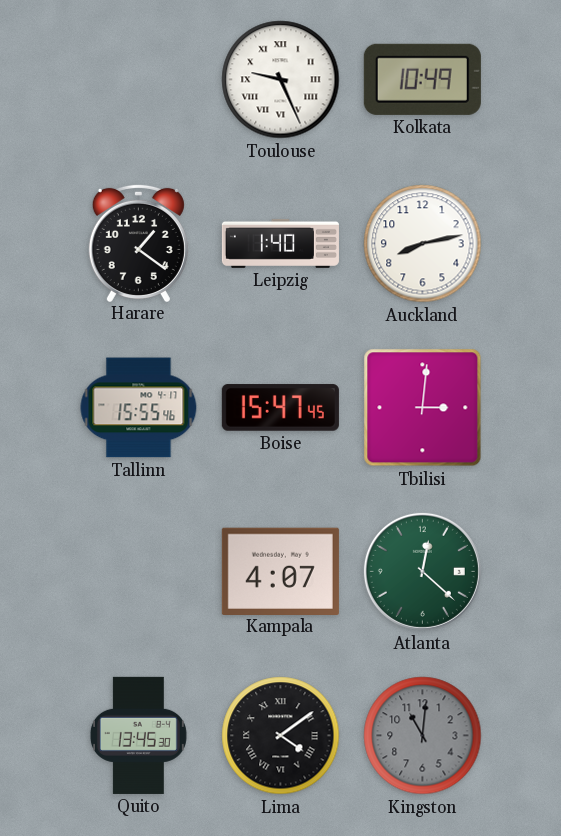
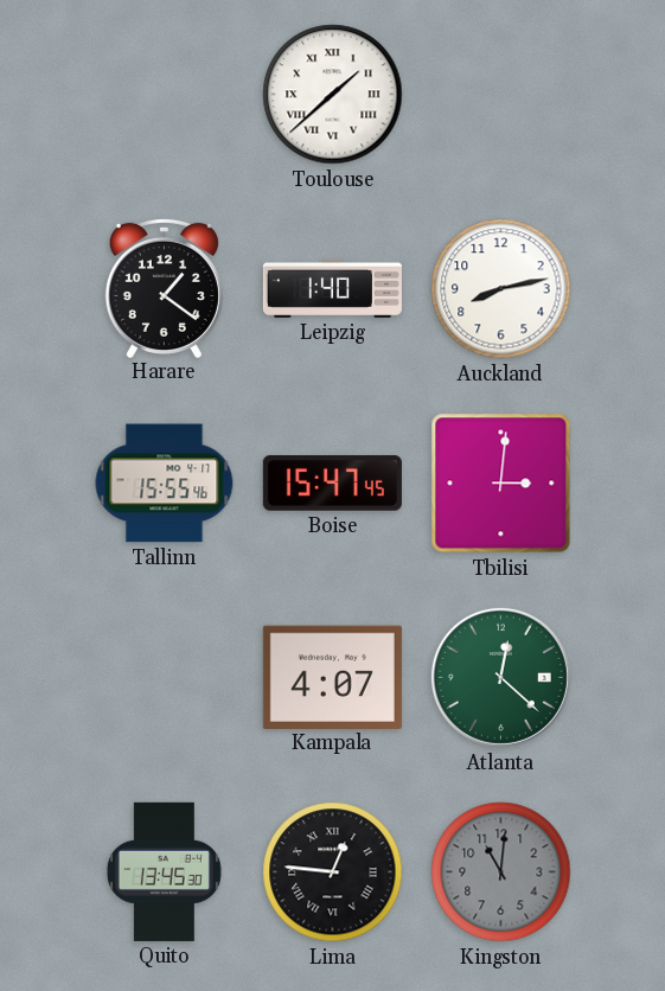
Toulouse: 9:26 -> 1:38
Kolkata: 10:49 -> none
Lima: 4:09 -> 12:46
